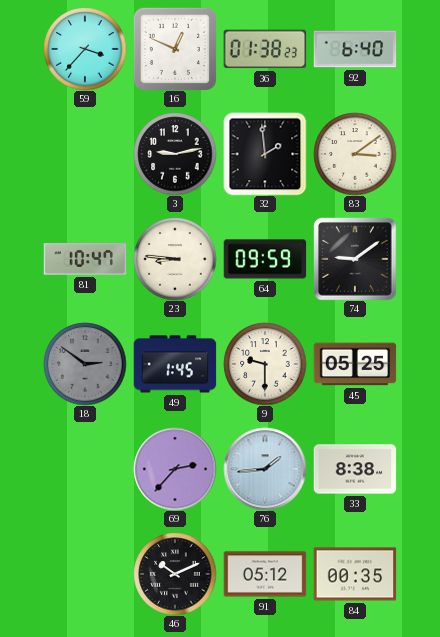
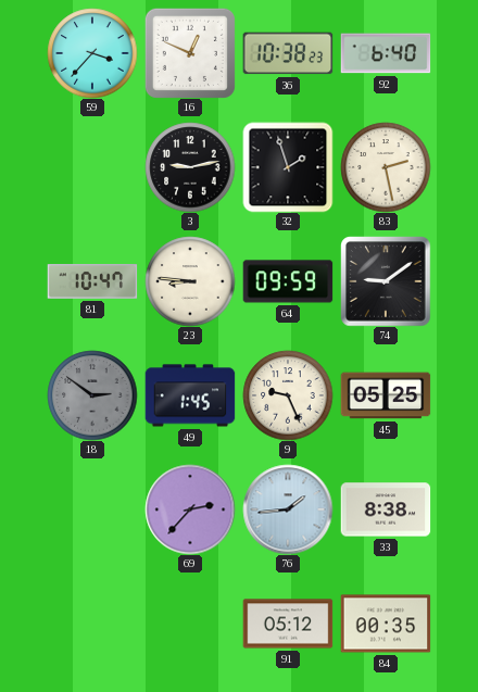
36: 01:38 -> 10:38
32: 1:59 -> 1:57
83: 3:09 -> 2:28
9: 9:30 -> 9:26
46: 10:11 -> none
